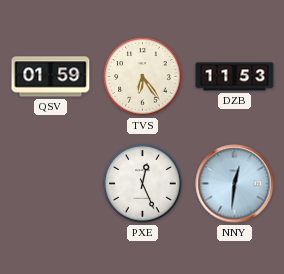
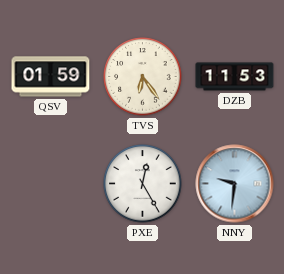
PXE: 12:26 -> 12:25
NNY: 12:31 -> 9:31
